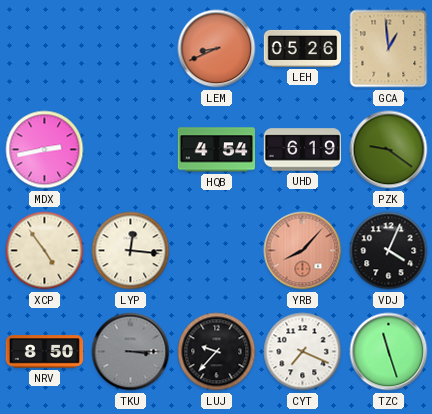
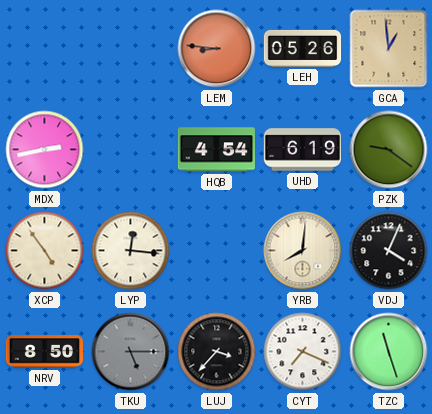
LEM: 8:41 -> 8:46
YRB: 8:07 -> 8:01
YRB dial: salmon -> cream
TKU: 3:15 -> 5:15
LUJ: 9:37 -> 3:37
